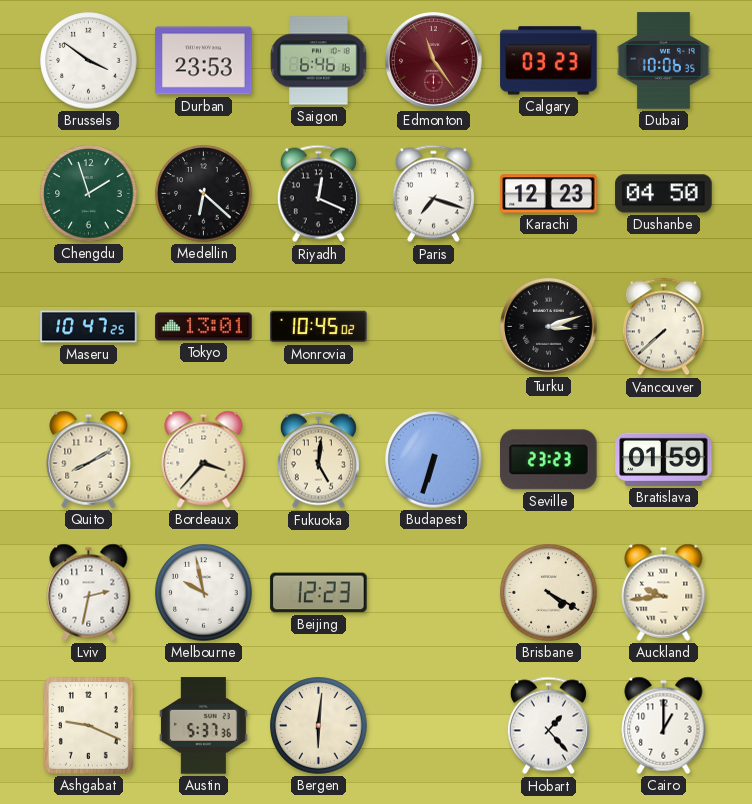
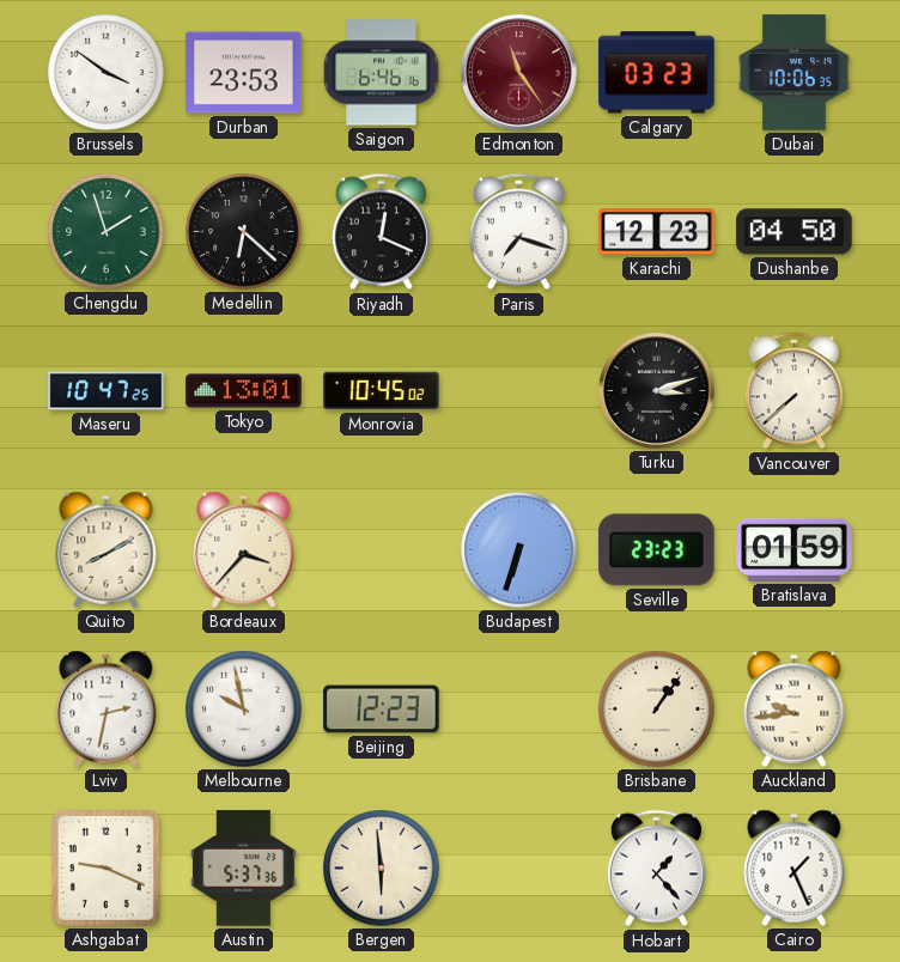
Fukuoka: 5:01 -> none
Brisbane: 4:20 -> 1:06
Bergen: 6:01 -> 5:59
Cairo: 1:00 -> 1:26
